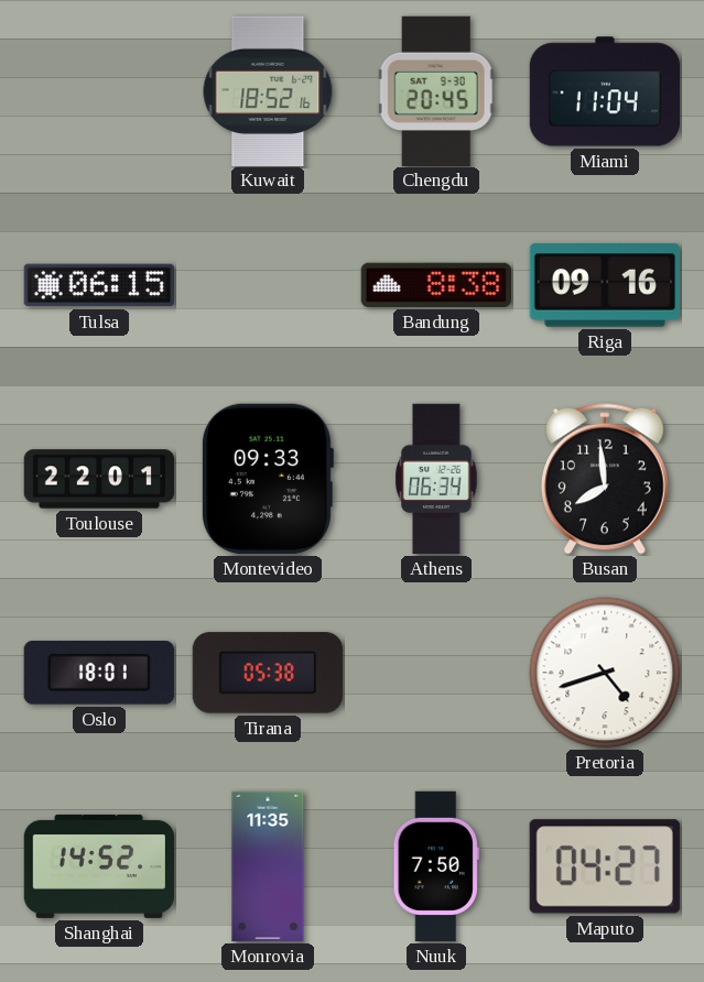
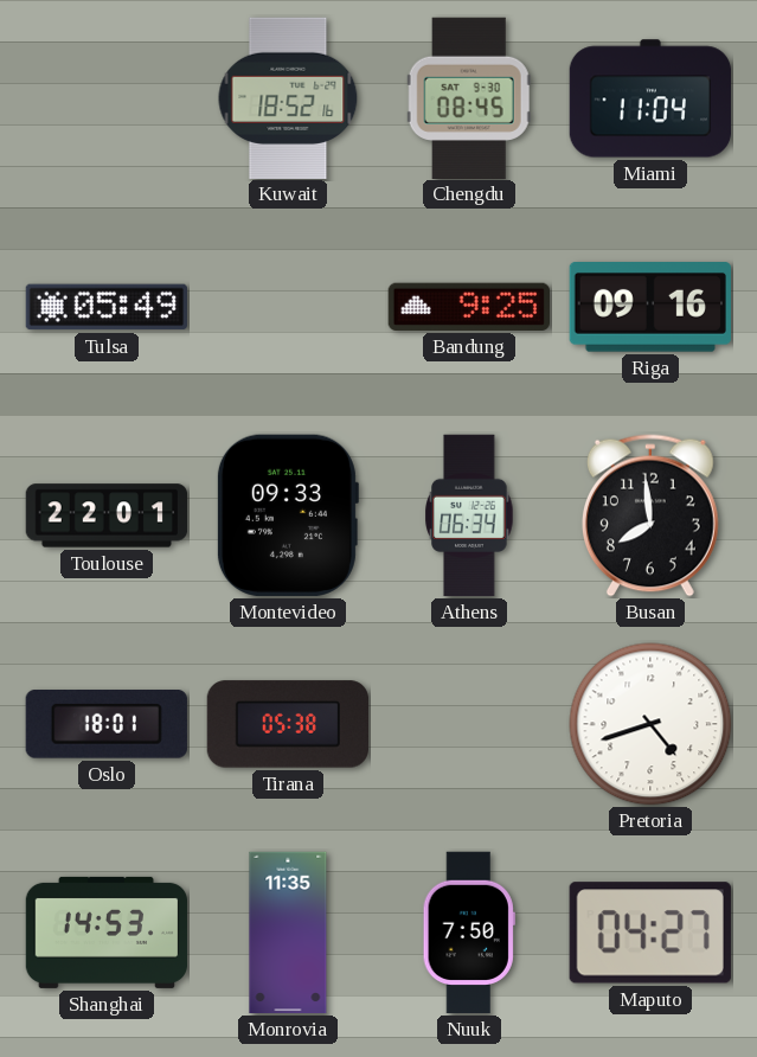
Chengdu: 20:45 -> 08:45
Tulsa: 06:15 -> 05:49
Bandung: 8:38 -> 9:25
Shanghai: 14:52 -> 14:53
